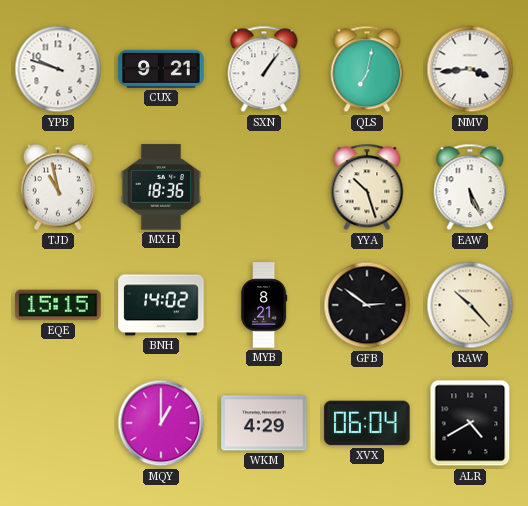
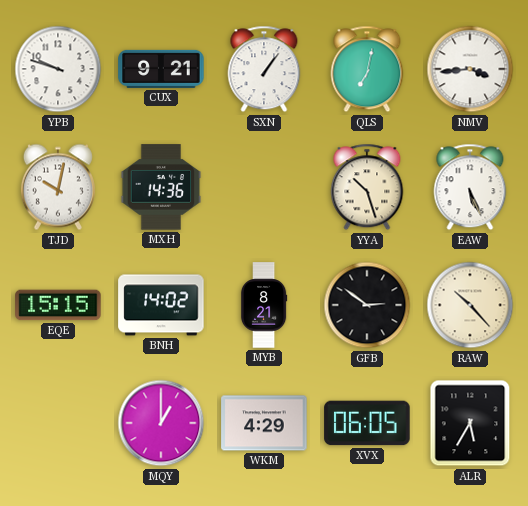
TJD: 10:58 -> 10:02
MXH: 18:36 -> 14:36
XVX: 06:04 -> 06:05
ALR: 4:40 -> 5:35
